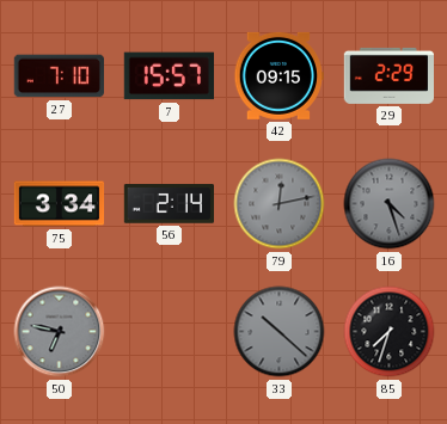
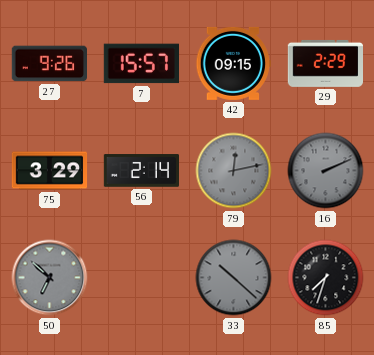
27: 7:10 -> 9:26
75: 3:34 -> 3:29
16: 4:27 -> 2:11
50: 6:47 -> 6:52
